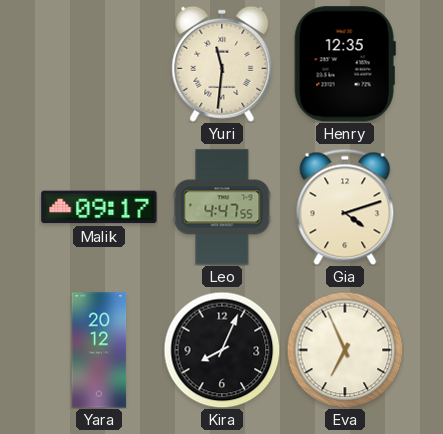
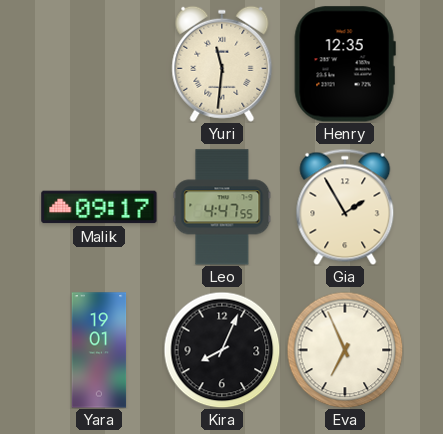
Gia: 4:12 -> 1:55
Yara: 20:12 -> 19:01
